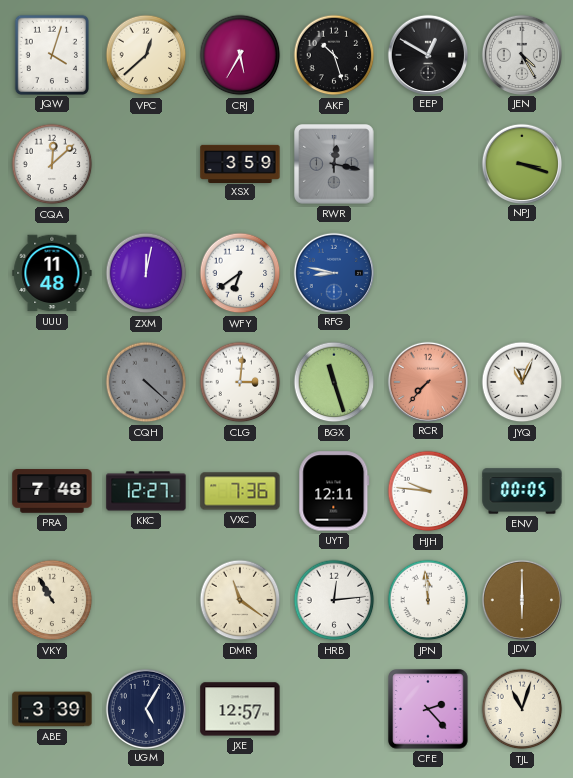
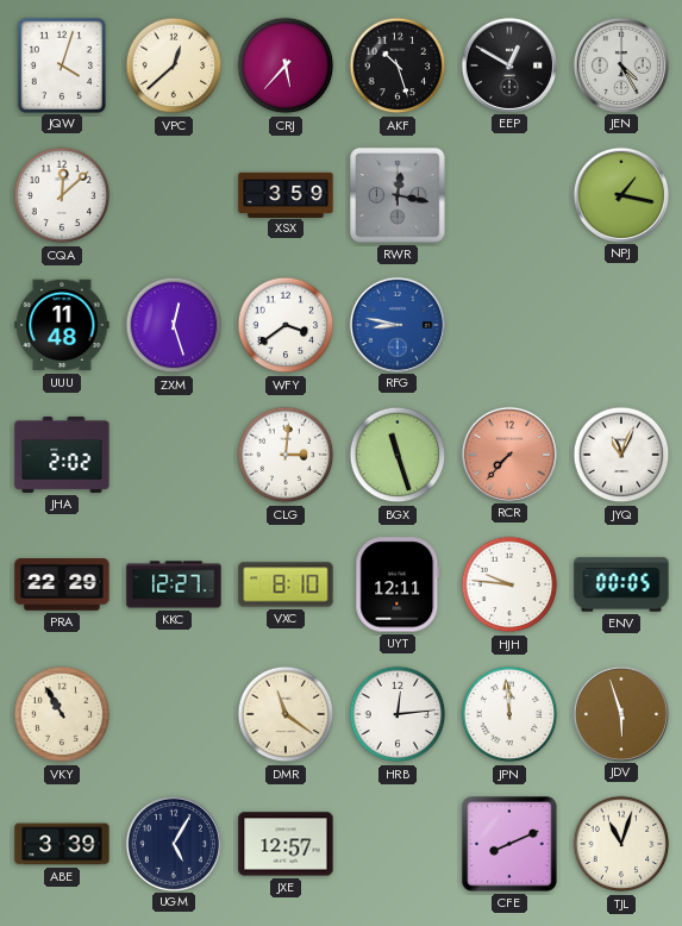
CRJ: 5:35 -> 5:37
NPJ: 3:18 -> 1:17
ZXM: 12:02 -> 12:27
WFY: 6:39 -> 3:39
JHA: none -> 2:02
CQH: 4:22 -> none
PRA: 7:48 -> 22:29
VXC: 7:36 -> 8:10
JDV: 6:00 -> 5:57
CFE: 2:23 -> 8:11
